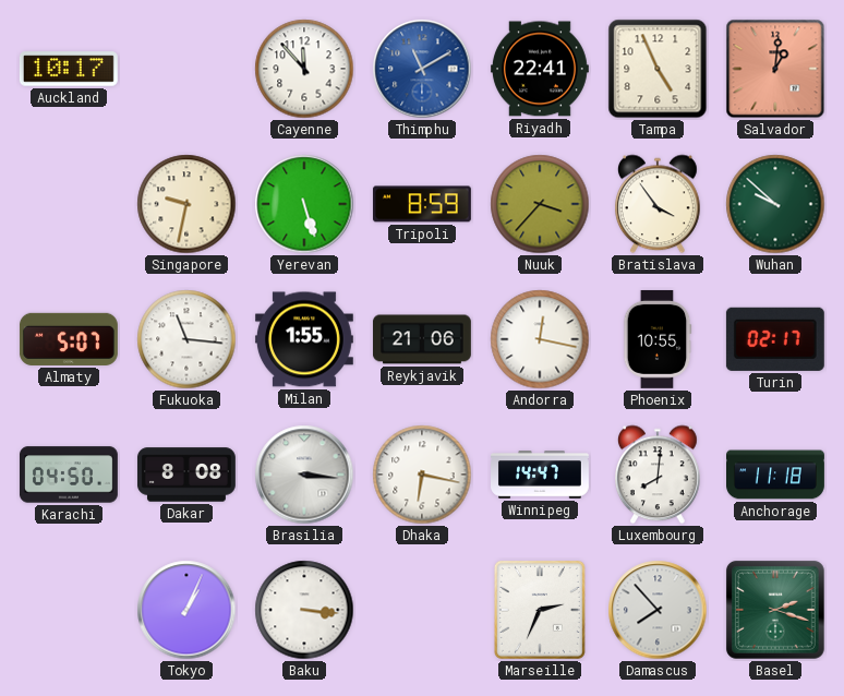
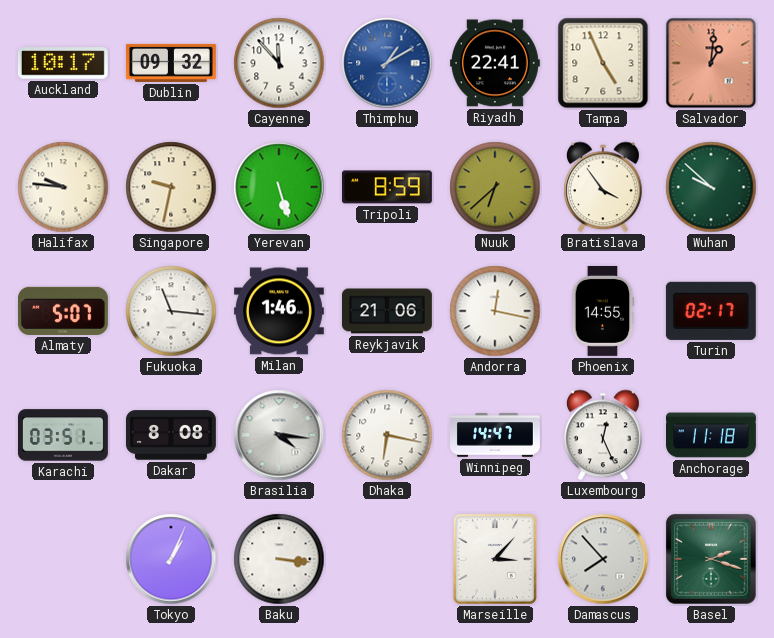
Dublin: none -> 09:32
Thimphu: 11:10 -> 1:10
Halifax: none -> 9:46
Nuuk: 3:37 -> 6:38
Milan: 1:55 -> 1:46
Phoenix: 10:55 -> 14:55
Karachi: 04:50 -> 03:51
Brasilia: 3:16 -> 4:16
Luxembourg: 8:01 -> 12:26
Marseille: 2:34 -> 3:07
